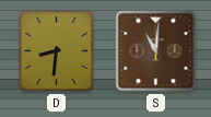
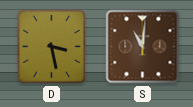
D: 8:31 -> 3:28
